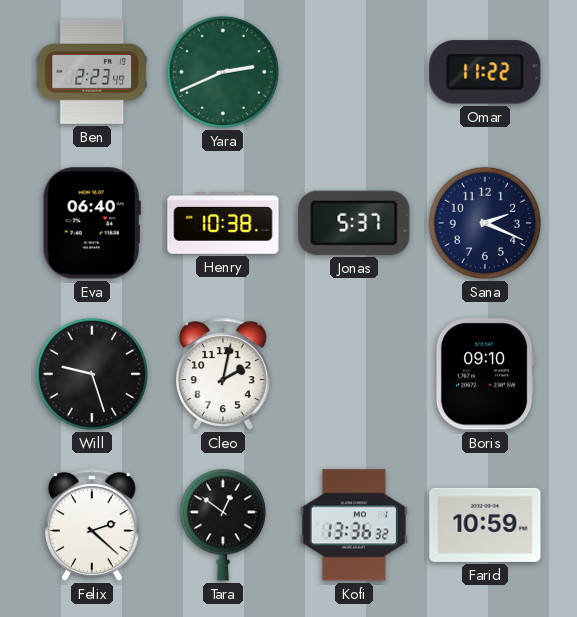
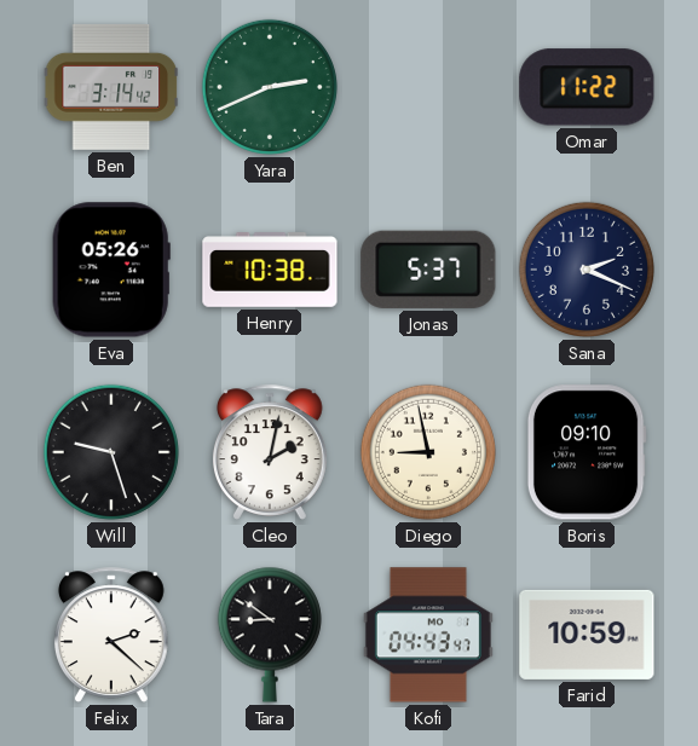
Ben: 2:23 -> 3:14
Eva: 06:40 -> 05:26
Diego: none -> 8:58
Tara: 12:51 -> 8:51
Kofi: 13:36 -> 04:43
